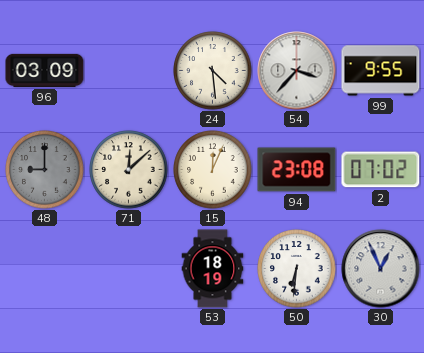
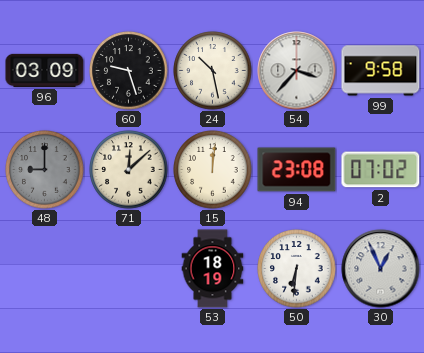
60: none -> 9:27
24: 4:29 -> 10:28
99: 9:55 -> 9:58
15: 12:04 -> 12:01
